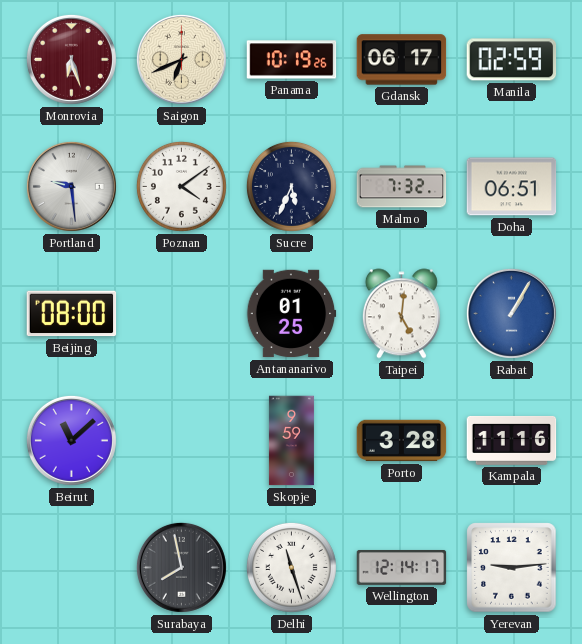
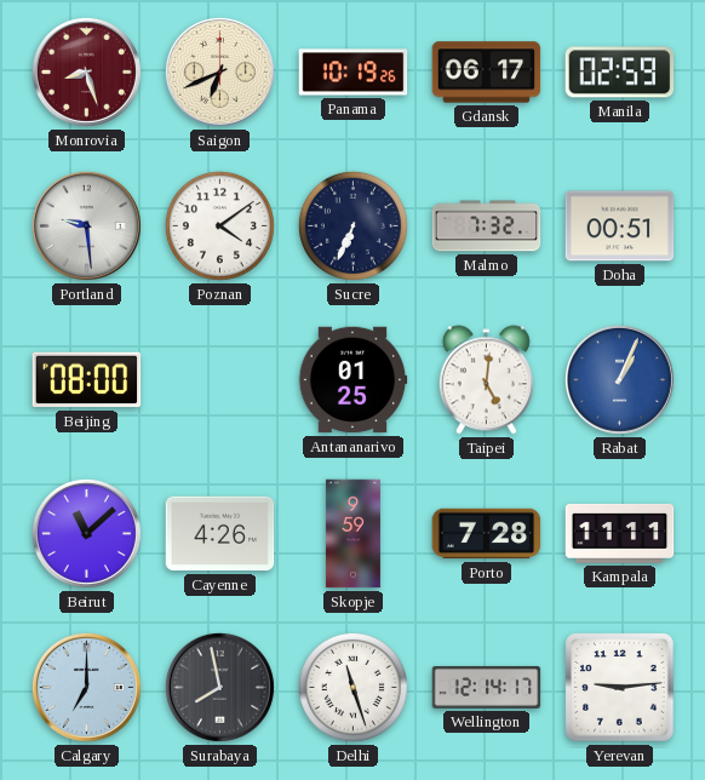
Monrovia: 6:27 -> 8:27
Sucre: 5:34 -> 6:34
Doha: 06:51 -> 00:51
Rabat: 1:05 -> 1:04
Cayenne: none -> 4:26
Porto: 3:28 -> 7:28
Kampala: 11:16 -> 11:11
Calgary: none -> 7:00
